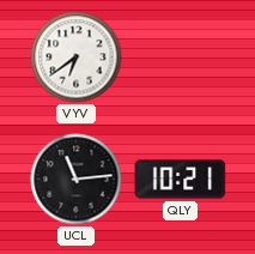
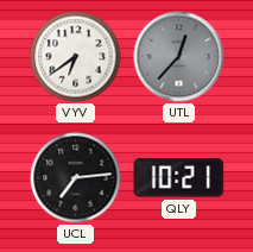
UTL: none -> 12:37
UCL: 11:14 -> 7:14
